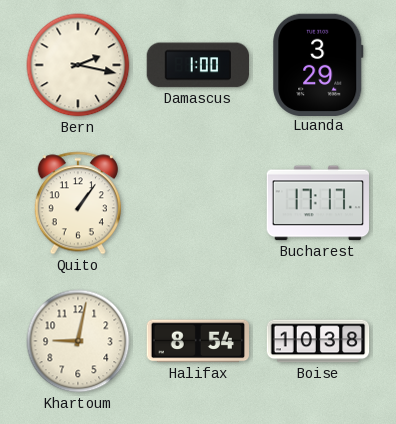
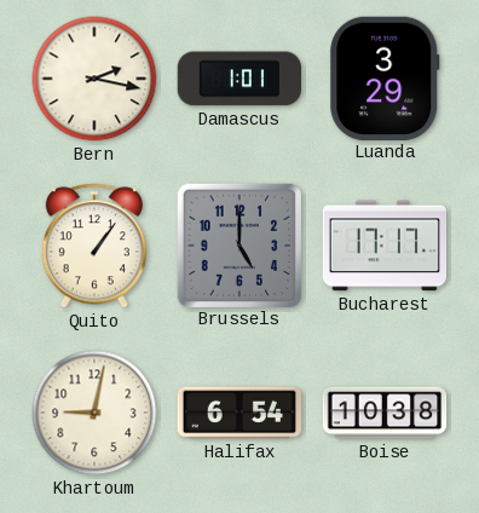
Damascus: 1:00 -> 1:01
Brussels: none -> 5:00
Halifax: 8:54 -> 6:54
